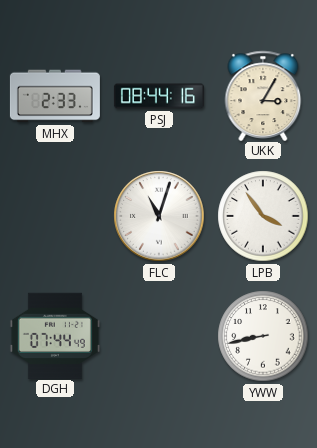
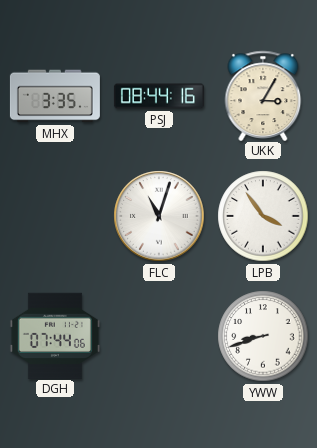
MHX: 2:33 -> 3:35
DGH: 07:44:49 -> 07:44:06
YWW: 8:43 -> 8:42
